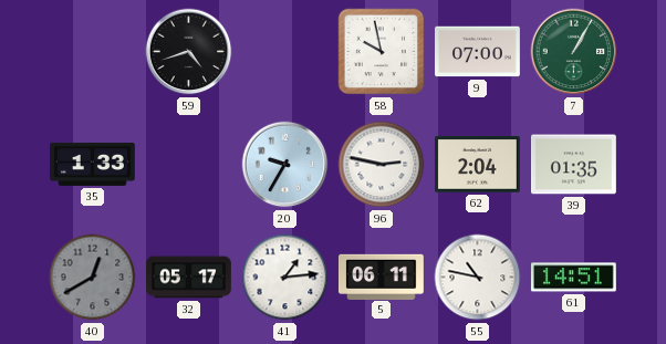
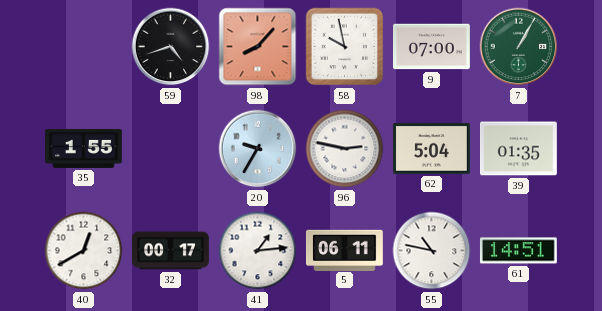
98: none -> 8:07
35: 1:33 -> 1:55
62: 2:04 -> 5:04
40 dial: grey -> white
32: 05:17 -> 00:17
